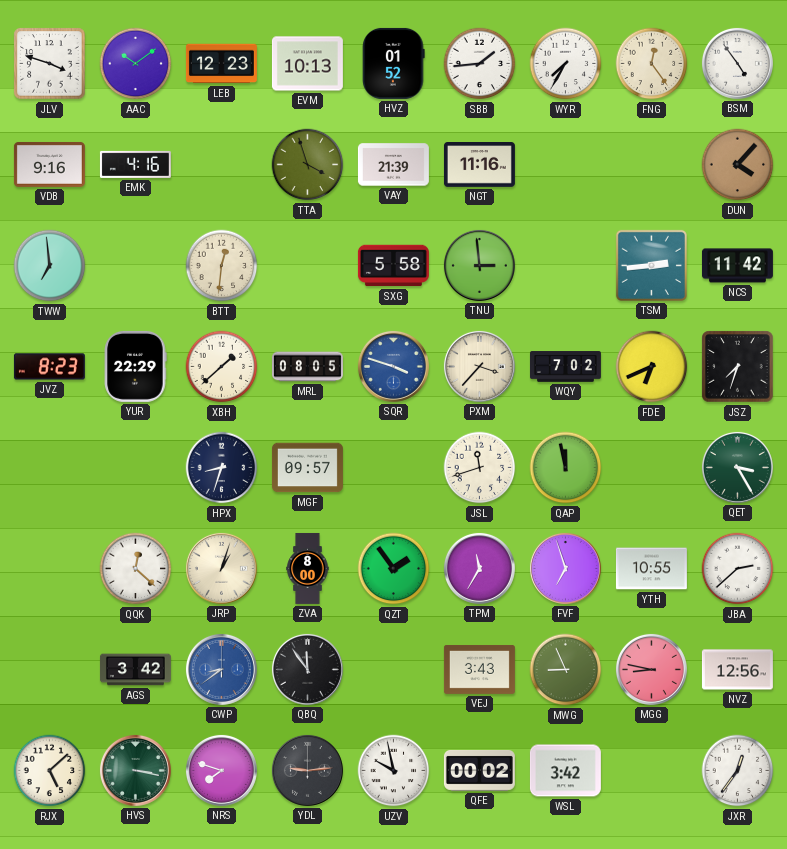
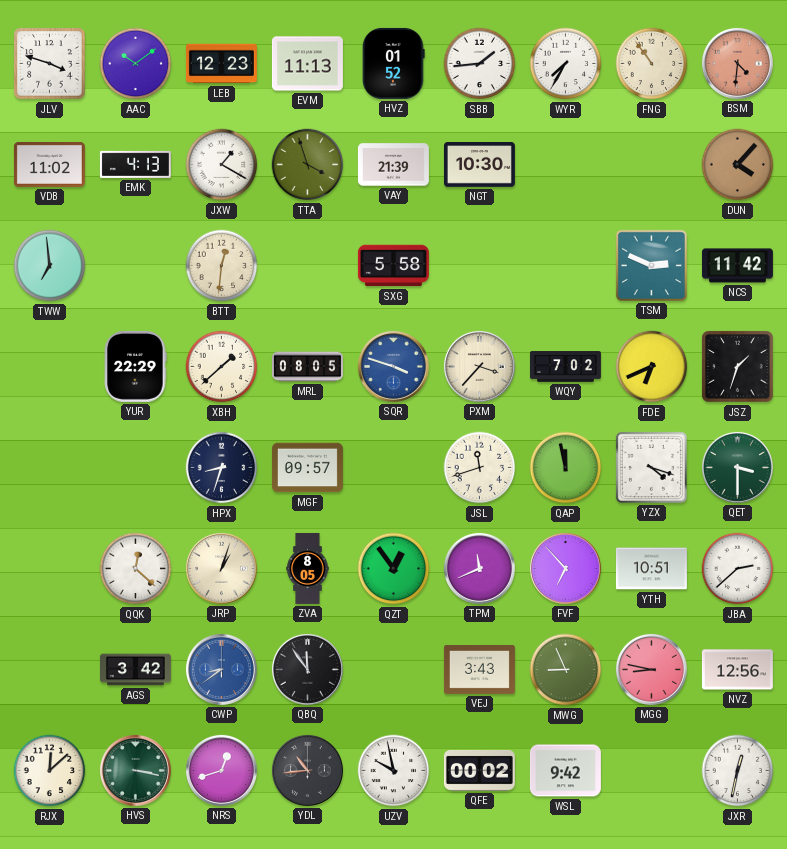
EVM: 10:13 -> 11:13
FNG: 12:24 -> 10:54
BSM: 4:54 -> 4:31
BSM dial: white -> salmon
VDB: 9:16 -> 11:02
EMK: 4:16 -> 4:13
JXW: none -> 1:20
NGT: 11:16 -> 10:30
TNU: 2:59 -> none
TSM: 2:44 -> 2:49
JVZ: 8:23 -> none
JSZ: 7:33 -> 1:33
YZX: none -> 4:18
QET: 3:25 -> 3:30
ZVA: 8:00 -> 8:05
QZT: 1:54 -> 12:54
TPM: 11:35 -> 11:41
FVF: 6:57 -> 6:53
YTH: 10:55 -> 10:51
RJX: 5:08 -> 12:08
NRS: 7:48 -> 12:42
YDL: 9:14 -> 10:44
WSL: 3:42 -> 9:42
JXR: 12:36 -> 12:32
